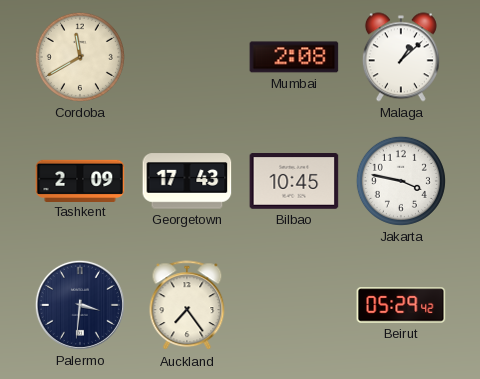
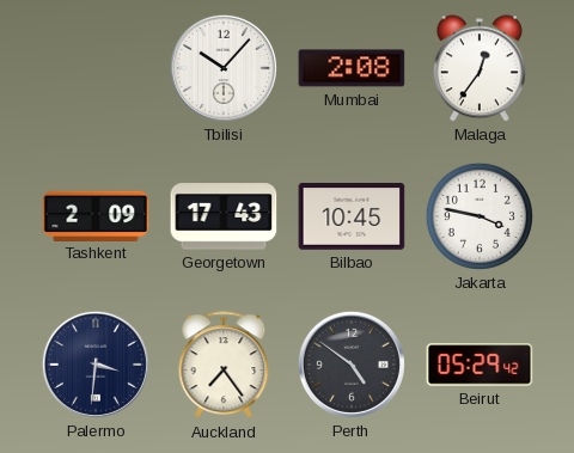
Cordoba: 11:40 -> none
Tbilisi: none -> 10:07
Malaga: 1:08 -> 12:36
Perth: none -> 4:51
